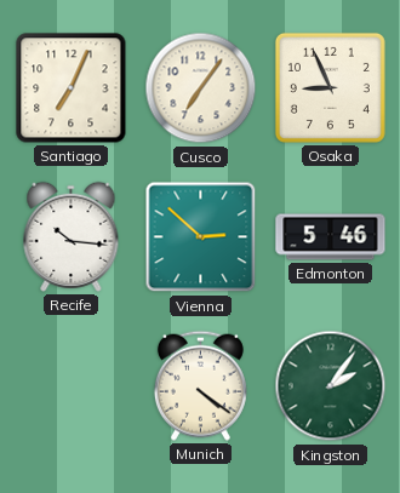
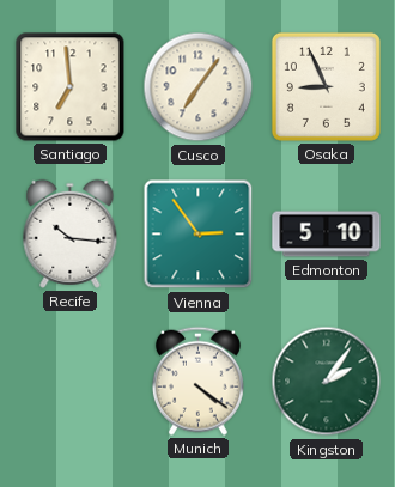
Santiago: 7:04 -> 6:59
Vienna: 2:52 -> 2:54
Edmonton: 5:46 -> 5:10
